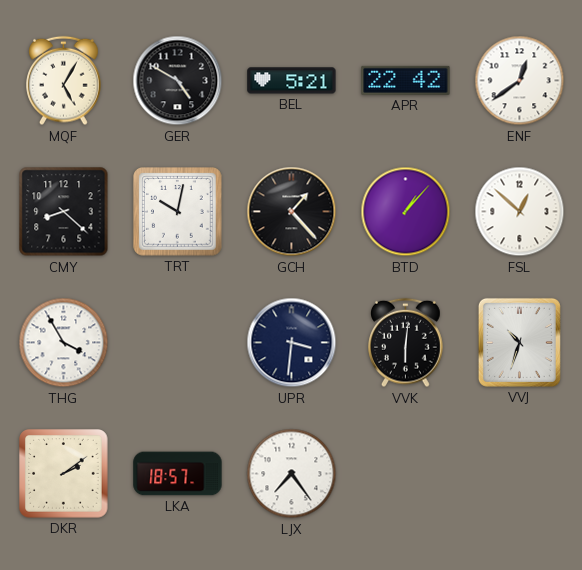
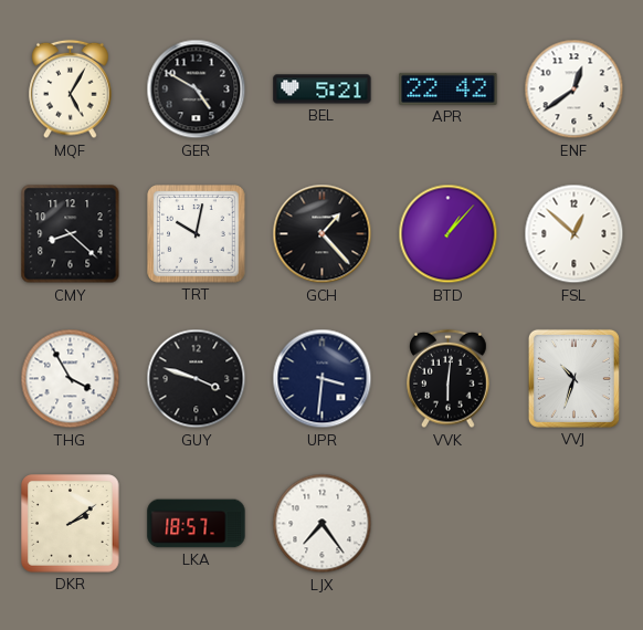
GUY: none -> 3:48
